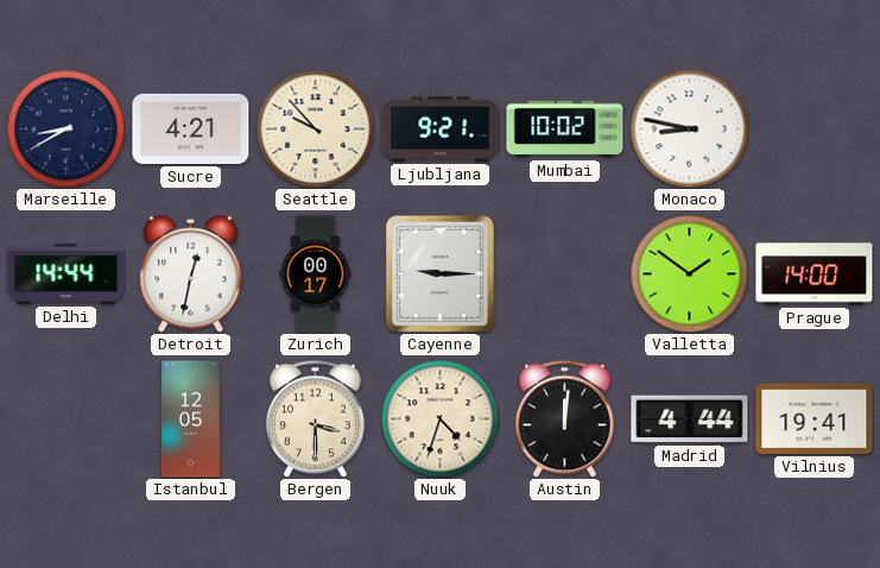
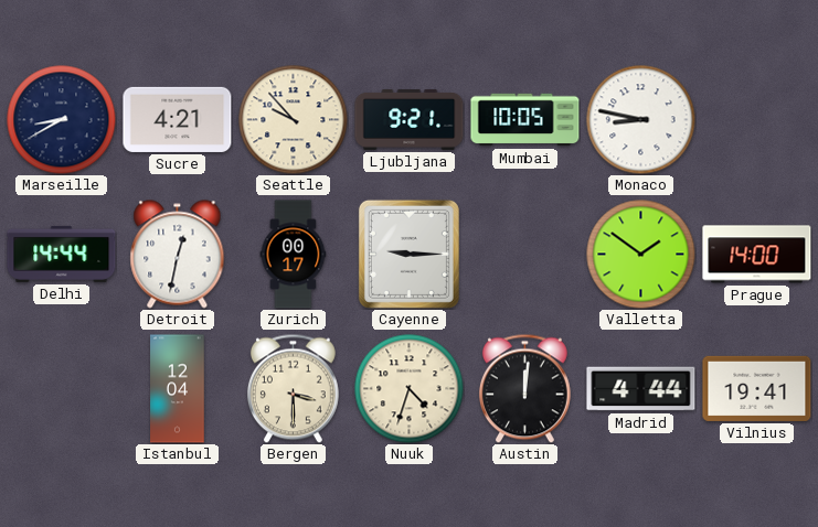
Mumbai: 10:02 -> 10:05
Istanbul: 12:05 -> 12:04
